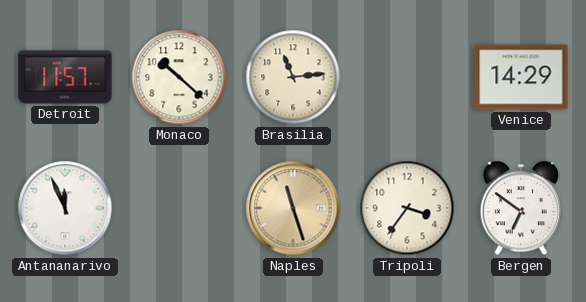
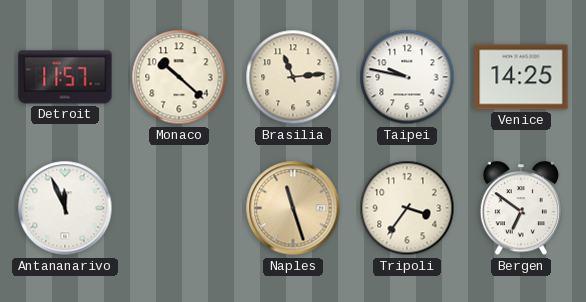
Taipei: none -> 9:47
Venice: 14:29 -> 14:25
